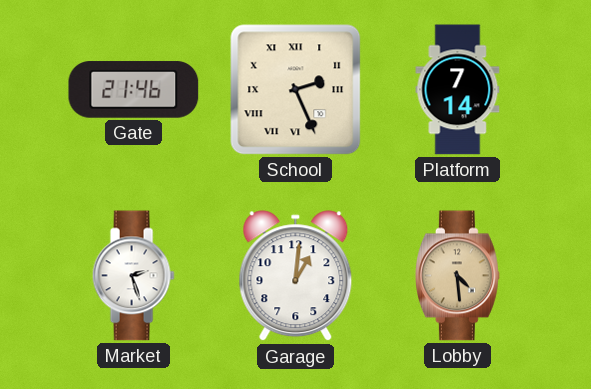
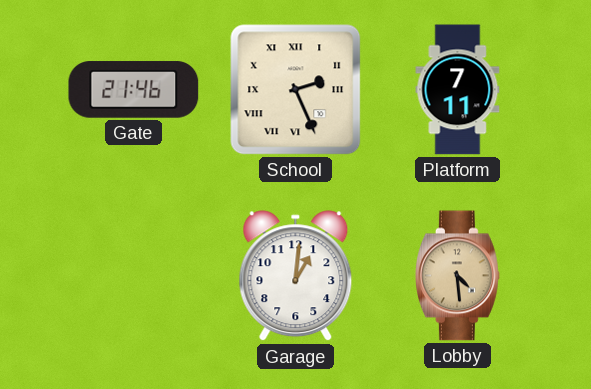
Platform: 7:14 -> 7:11
Market: 2:27 -> none
